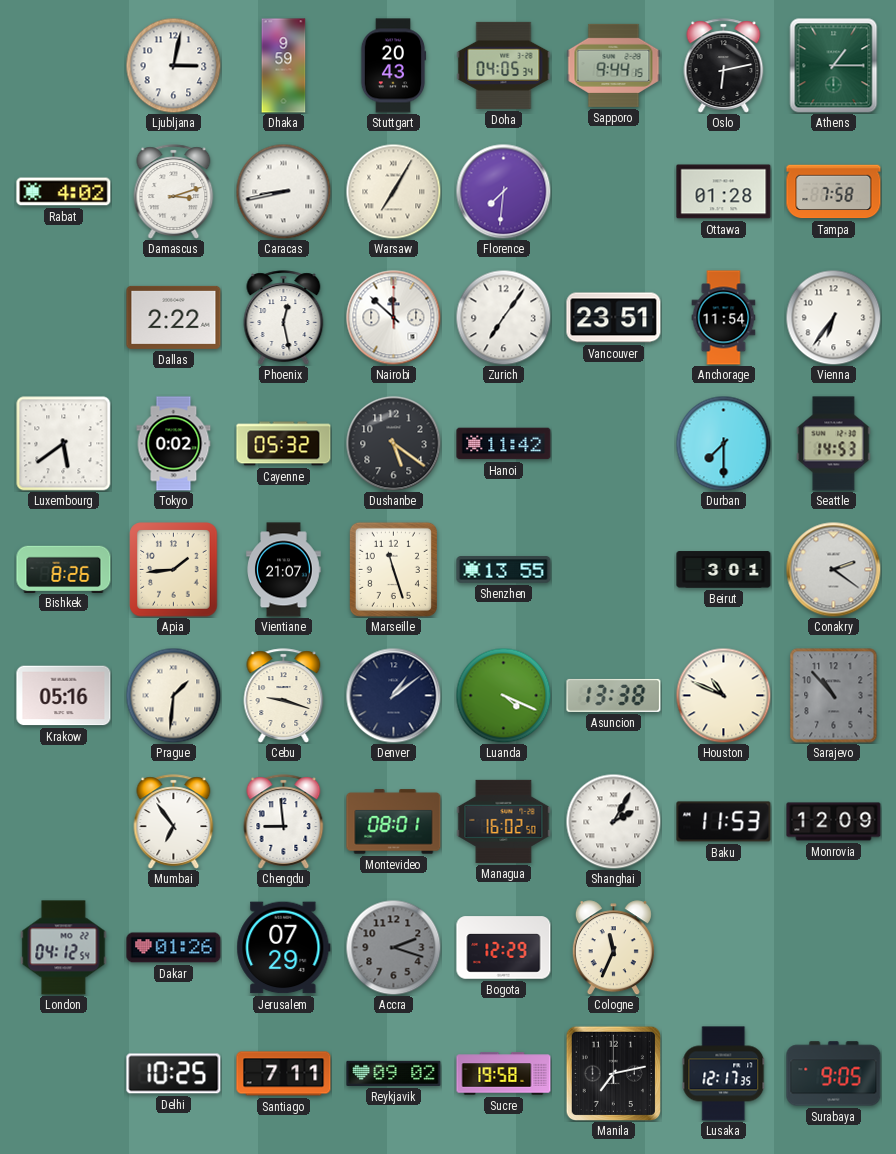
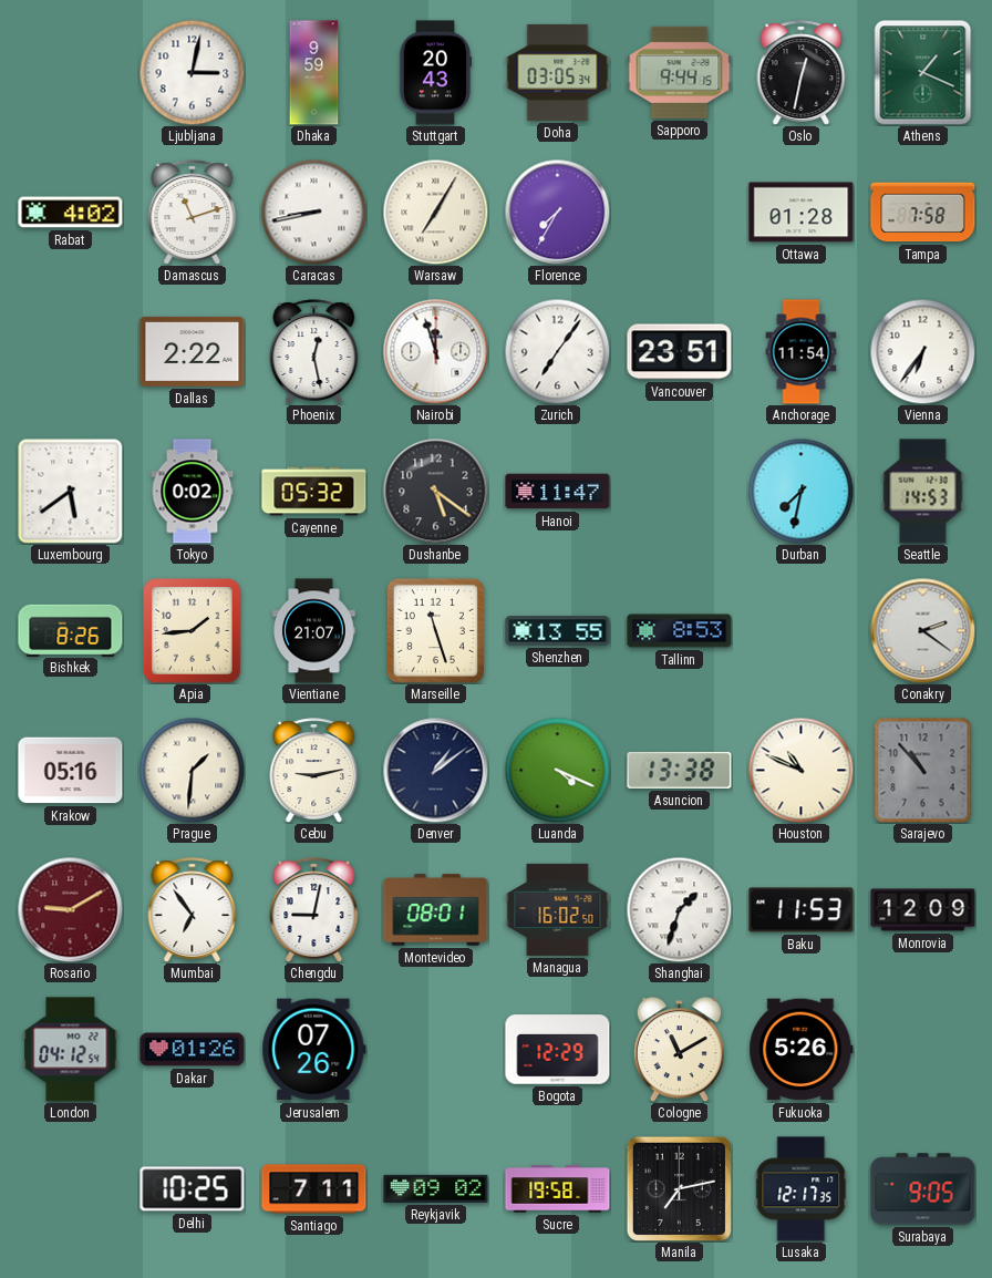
Doha: 04:05 -> 03:05
Oslo: 6:13 -> 12:32
Athens: 1:15 -> 1:19
Damascus: 3:12 -> 11:12
Florence: 7:31 -> 7:35
Nairobi: 11:52 -> 11:57
Hanoi: 11:42 -> 11:47
Durban: 7:30 -> 7:32
Tallinn: none -> 8:53
Beirut: 3:01 -> none
Cebu: 9:18 -> 9:13
Rosario: none -> 9:10
Chengdu: 8:59 -> 9:02
Shanghai: 2:05 -> 1:33
Jerusalem: 07:29 -> 07:26
Accra: 2:18 -> none
Cologne: 11:34 -> 11:10
Fukuoka: none -> 5:26
